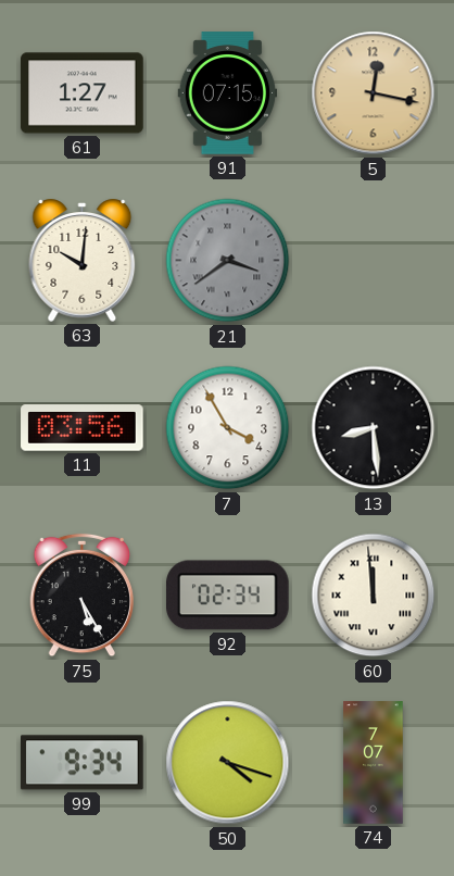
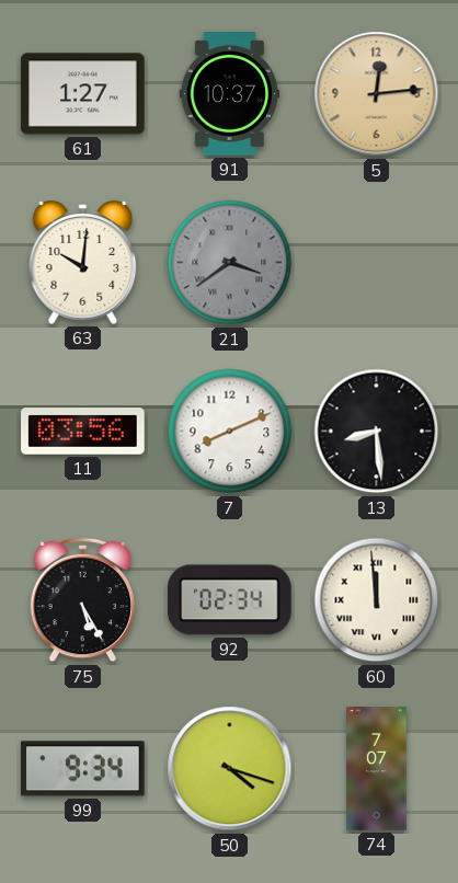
91: 07:15 -> 10:37
5: 12:17 -> 12:14
7: 3:55 -> 8:11
